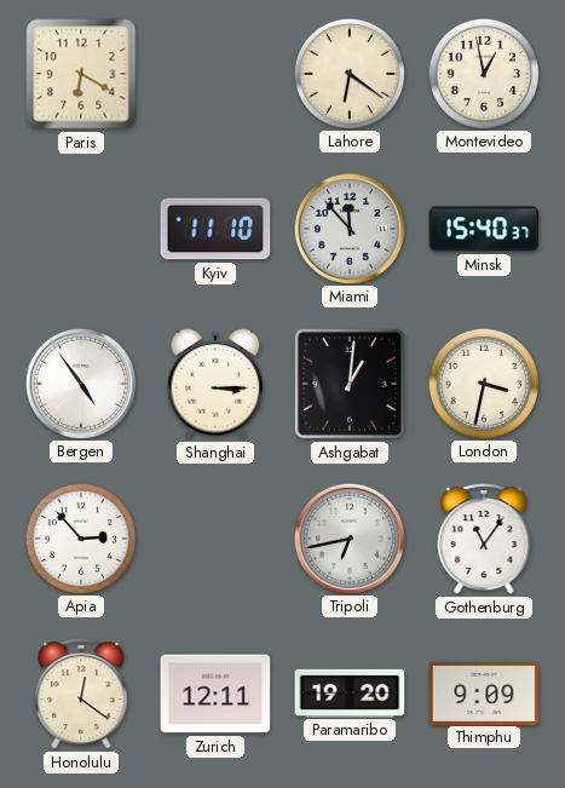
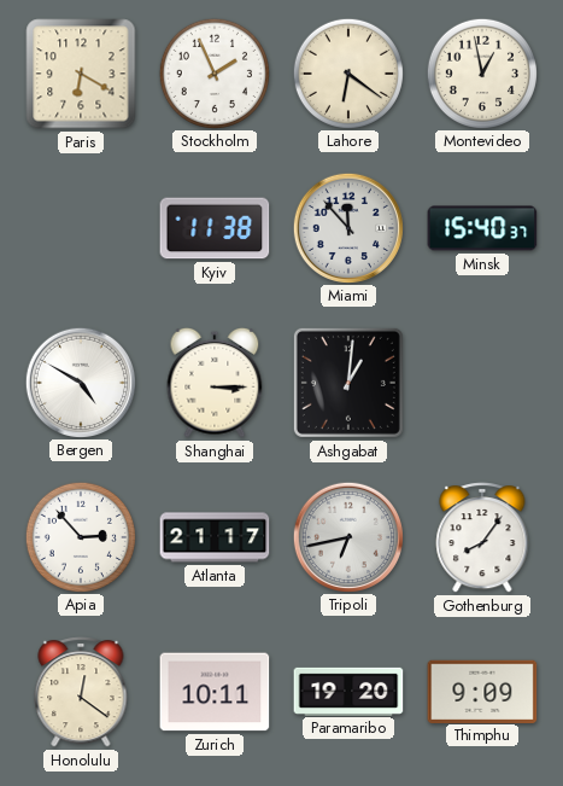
Stockholm: none -> 1:56
Kyiv: 11:10 -> 11:38
Bergen: 4:54 -> 4:50
London: 3:32 -> none
Atlanta: none -> 21:17
Gothenburg: 11:06 -> 8:06
Zurich: 12:11 -> 10:11
